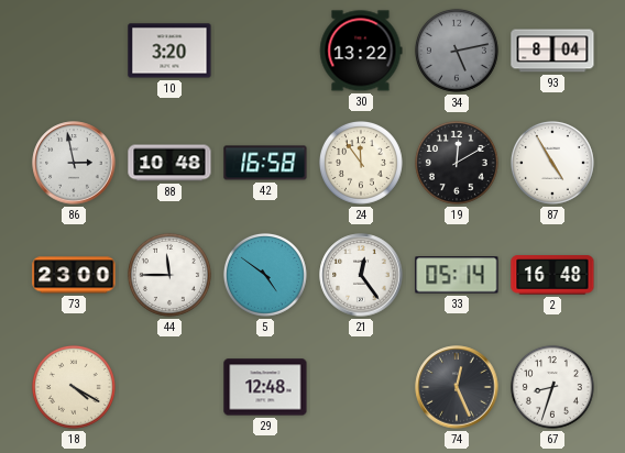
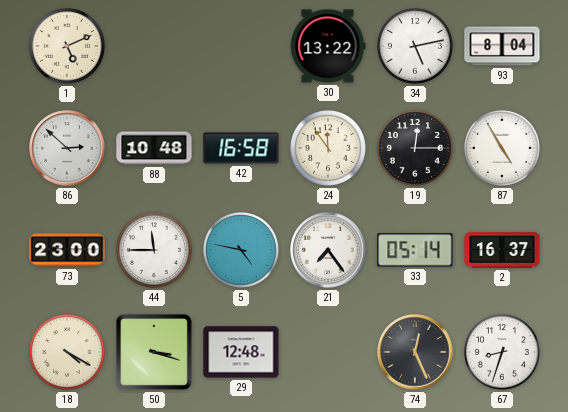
1: none -> 5:11
10: 3:20 -> none
34 dial: grey -> white
86: 2:58 -> 2:52
19: 12:10 -> 12:15
5: 4:51 -> 4:47
21: 12:24 -> 7:24
2: 16:48 -> 16:37
50: none -> 3:18
